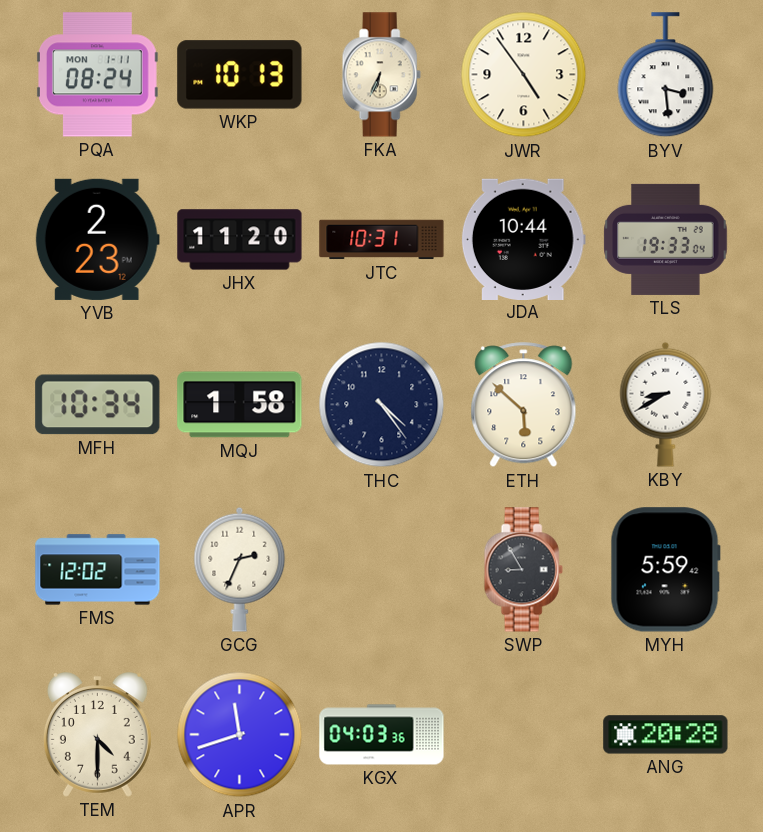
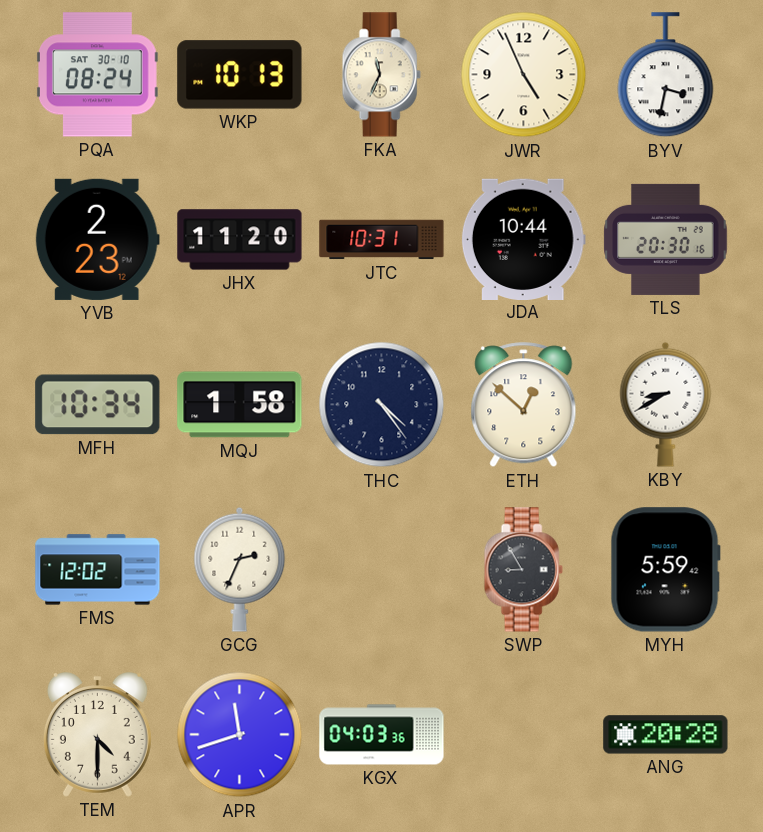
PQA date: MON 1-11 -> SAT 30-10
FKA: 6:34 -> 11:34
JWR: 4:54 -> 4:56
BYV: 3:29 -> 3:32
TLS: 19:33 -> 20:30
ETH: 5:52 -> 12:52
